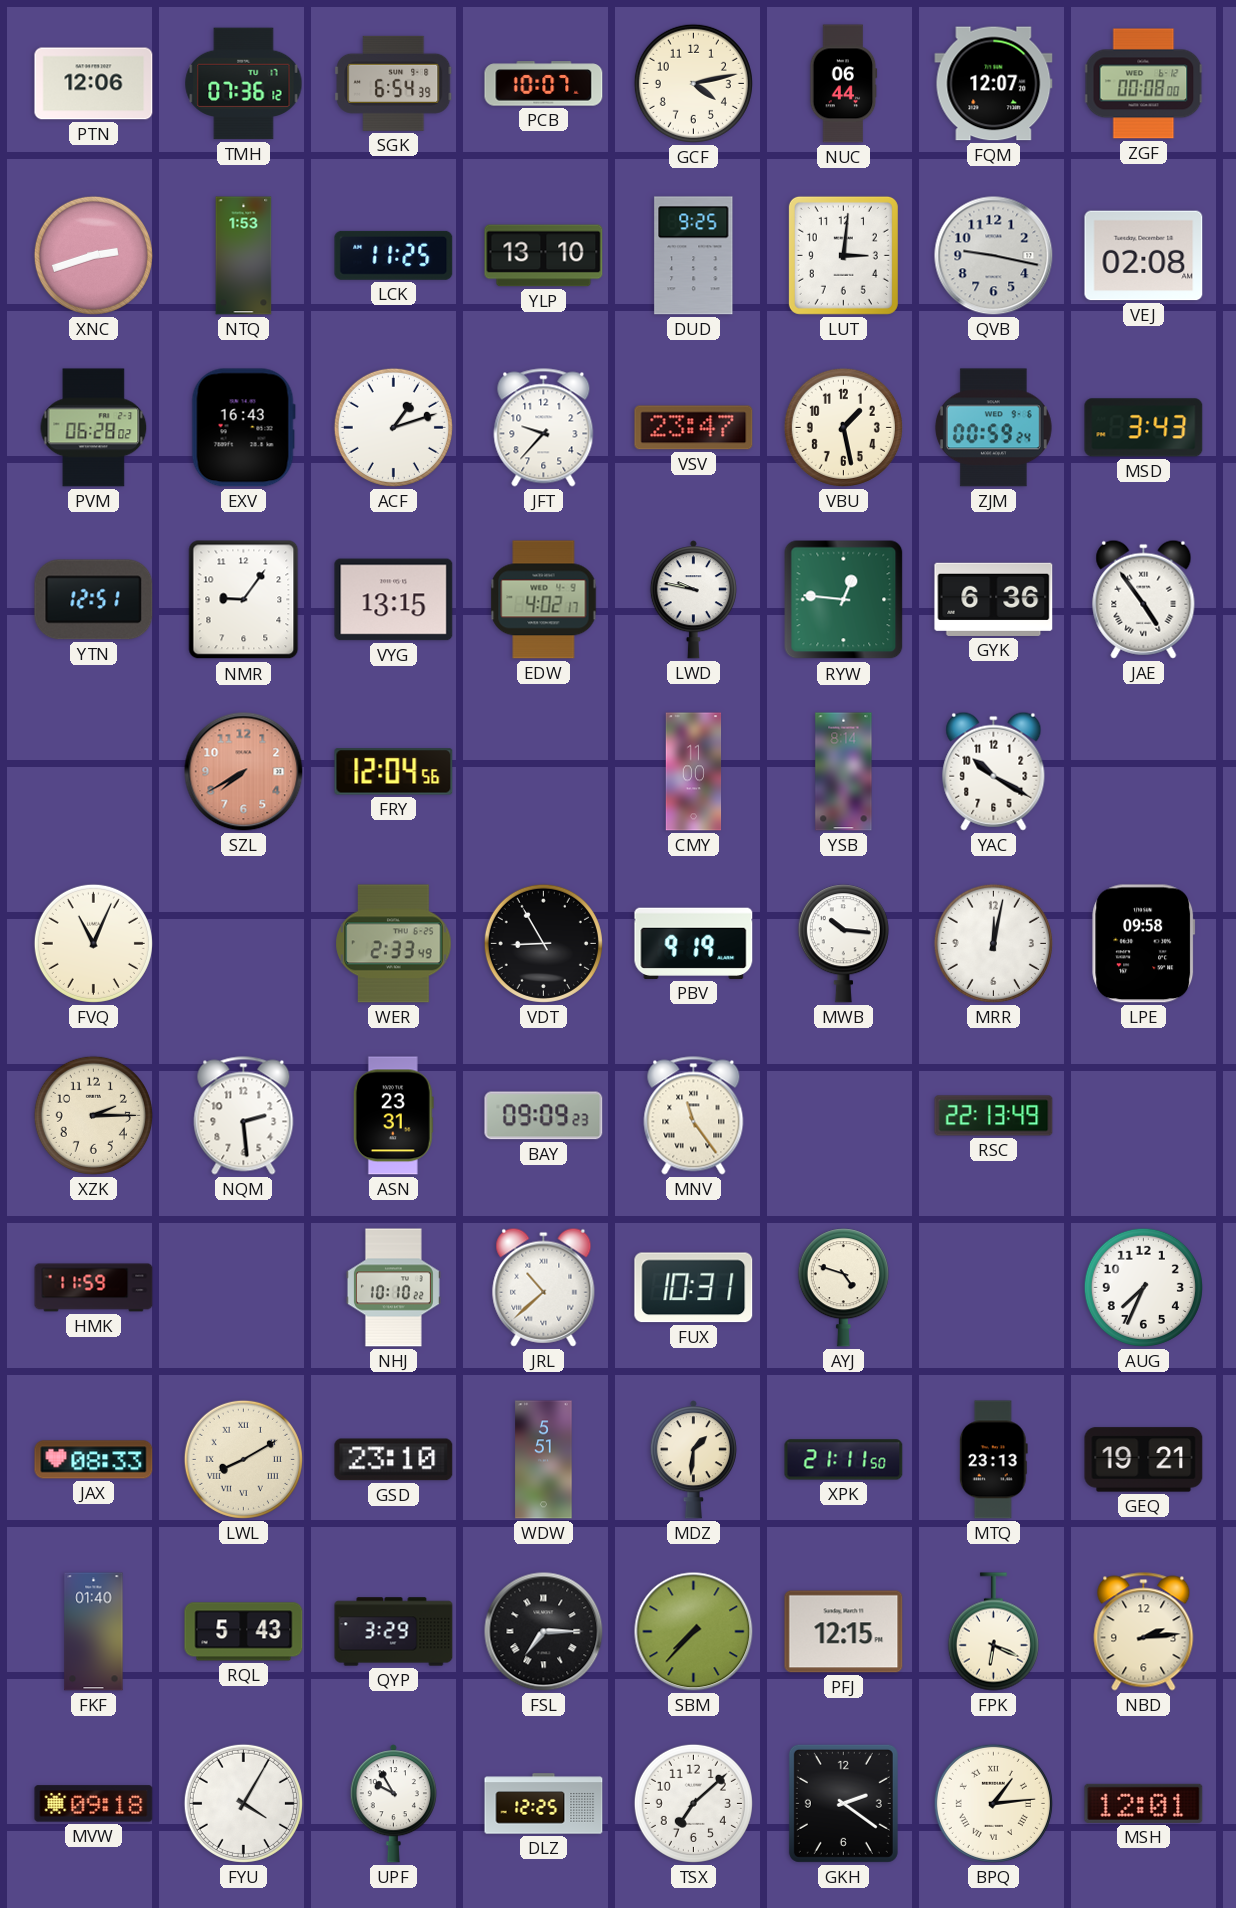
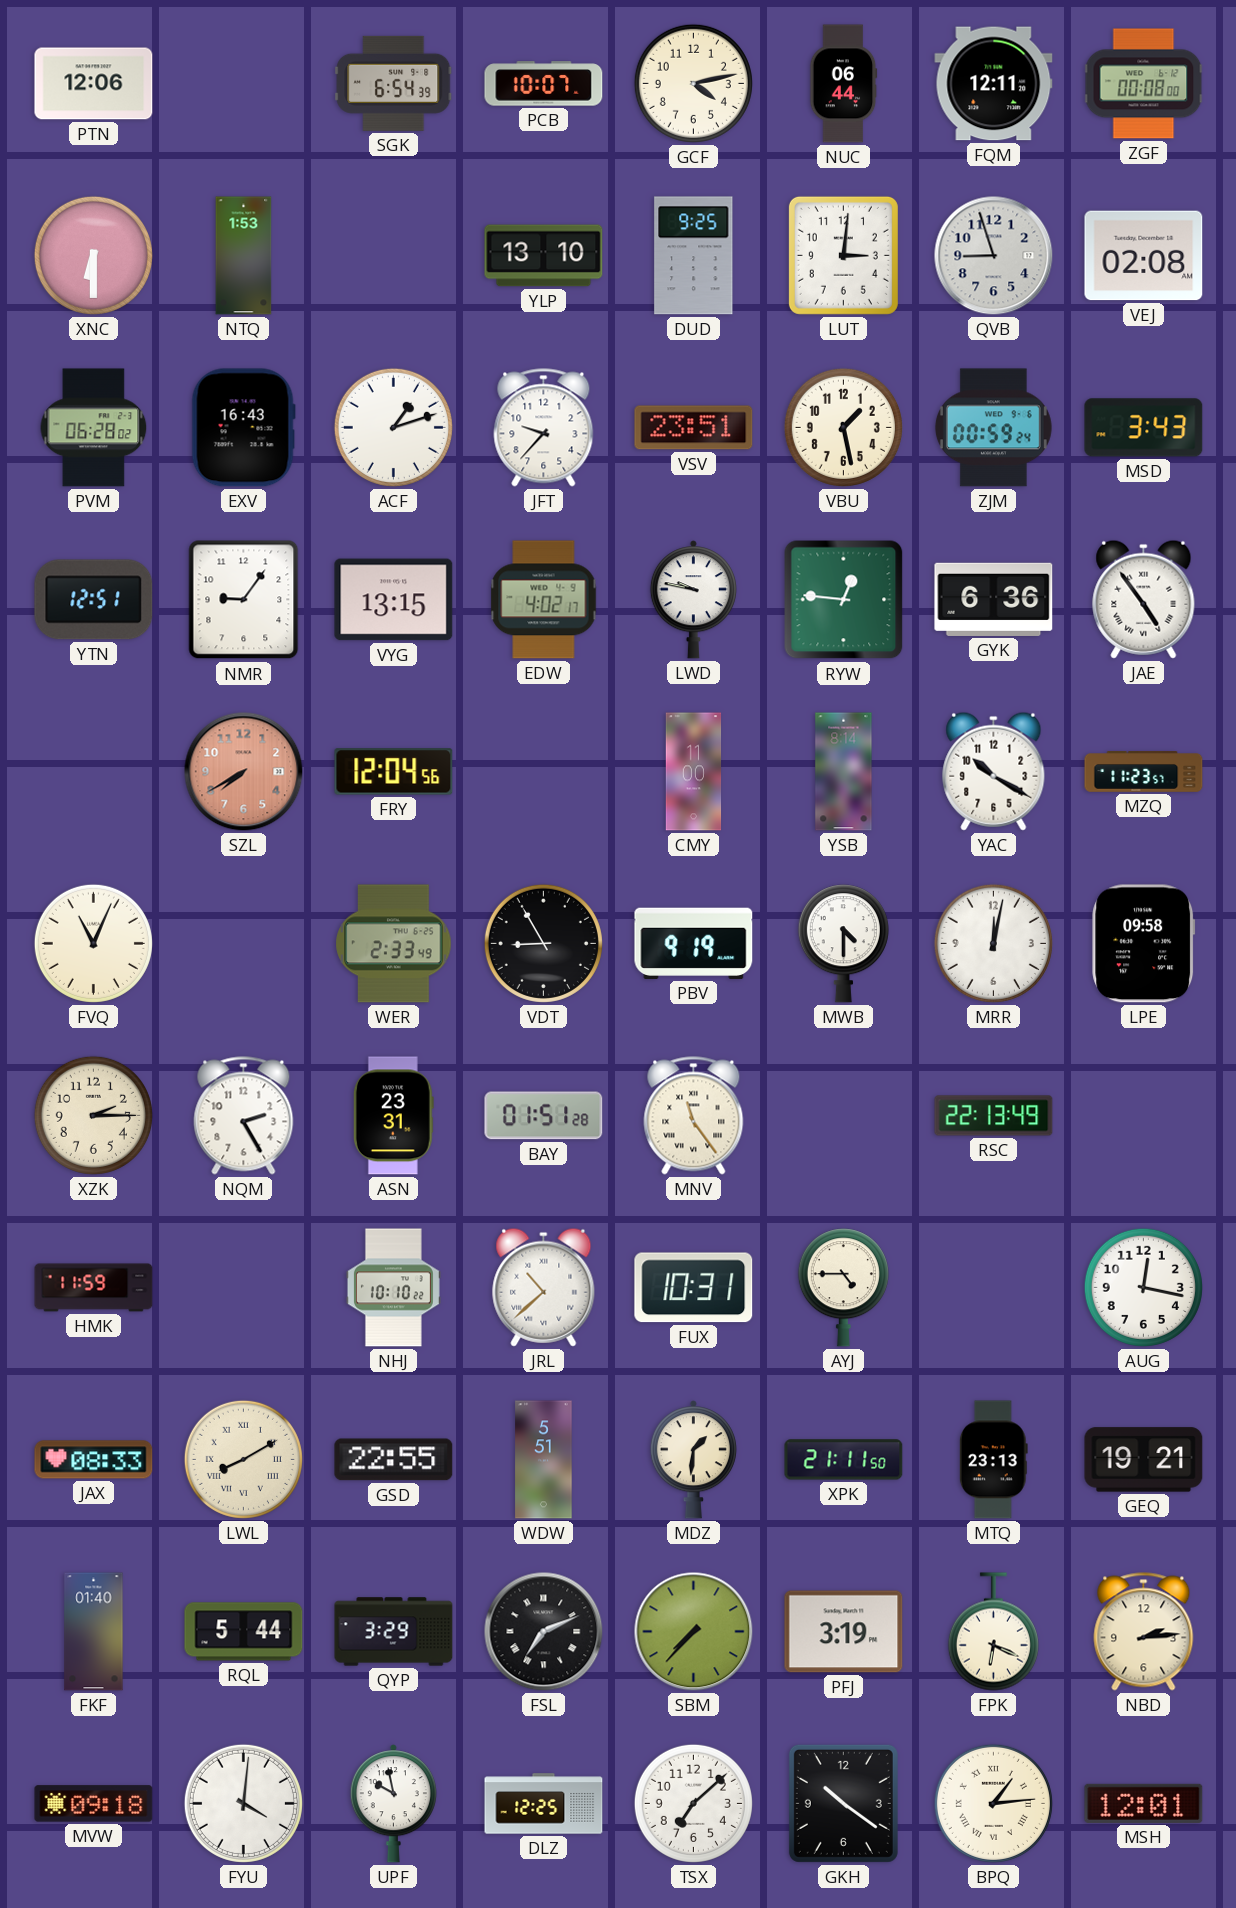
TMH: 07:36 -> none
FQM: 12:07 -> 12:11
XNC: 2:42 -> 6:30
LCK: 11:25 -> none
QVB: 9:17 -> 8:57
VSV: 23:47 -> 23:51
MZQ: none -> 11:23
MWB: 10:16 -> 4:30
NQM: 2:29 -> 2:25
BAY: 09:09 -> 01:51
AYJ: 4:48 -> 4:45
AUG: 7:34 -> 12:17
GSD: 23:10 -> 22:55
RQL: 5:43 -> 5:44
FSL: 7:15 -> 7:11
PFJ: 12:15 -> 3:19
FYU: 4:05 -> 4:01
UPF: 9:55 -> 9:58
GKH: 2:21 -> 10:21
